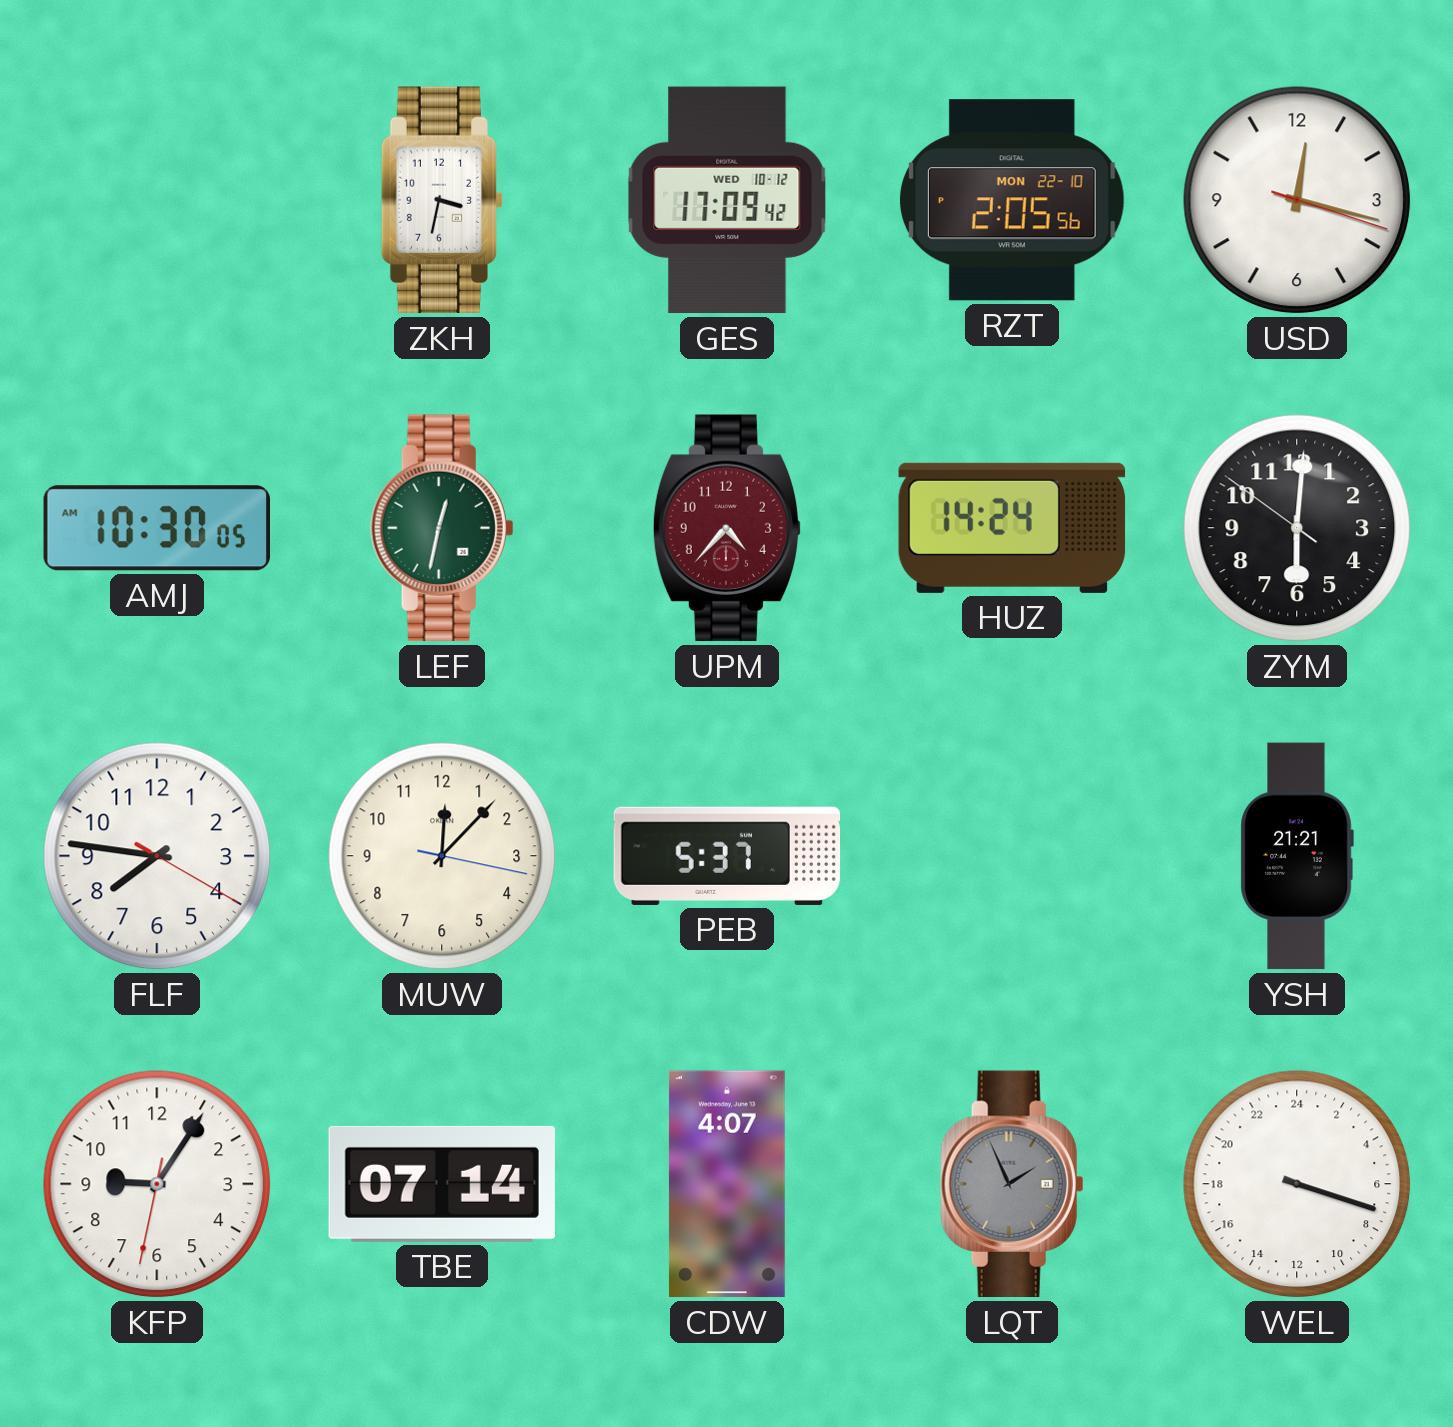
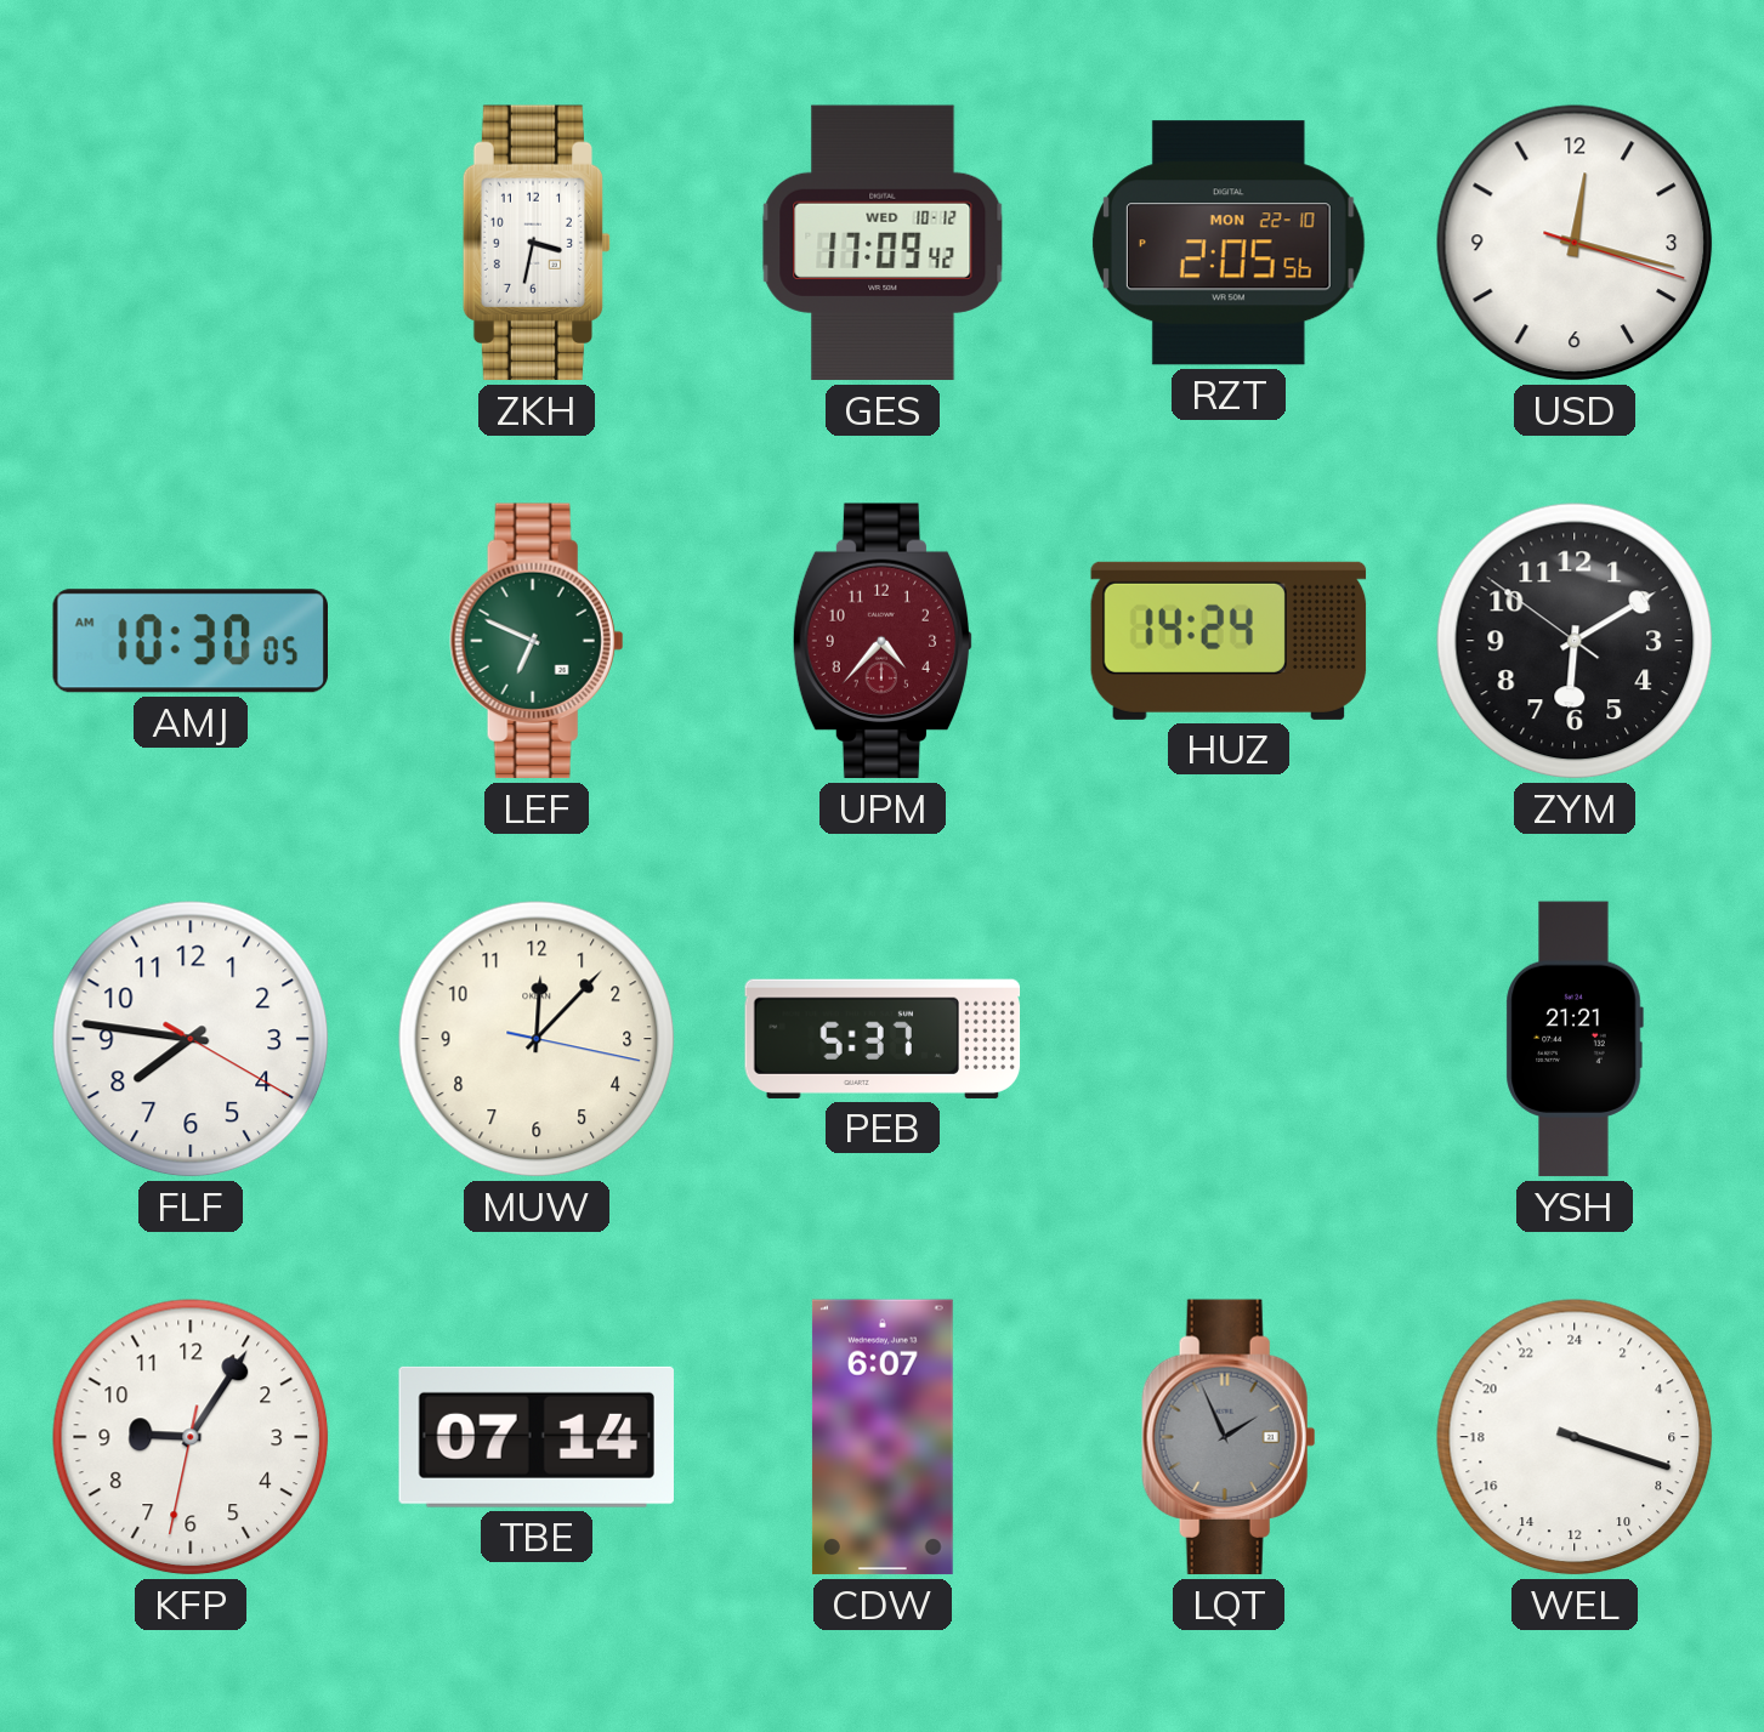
LEF: 12:32 -> 6:49
ZYM: 6:00 -> 6:09
CDW: 4:07 -> 6:07
